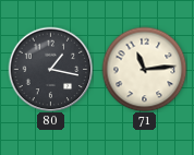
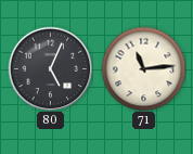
80: 1:17 -> 5:04
